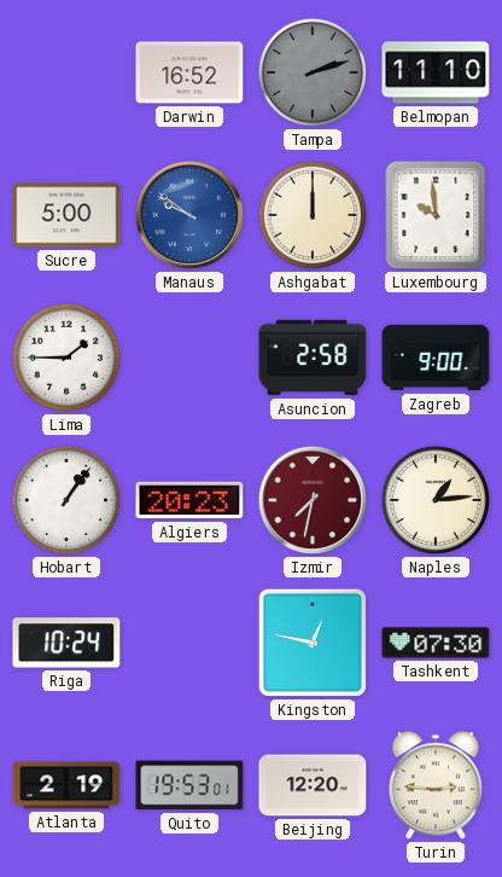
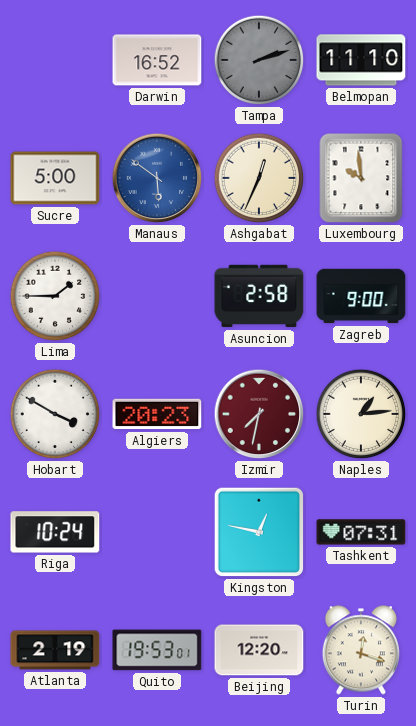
Manaus: 9:51 -> 5:51
Ashgabat: 12:00 -> 12:34
Hobart: 1:06 -> 3:50
Tashkent: 07:30 -> 07:31
Turin: 2:46 -> 12:18
